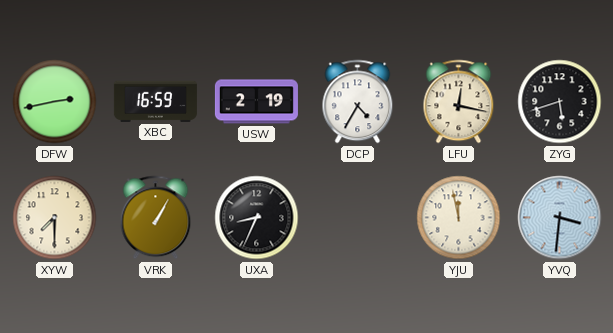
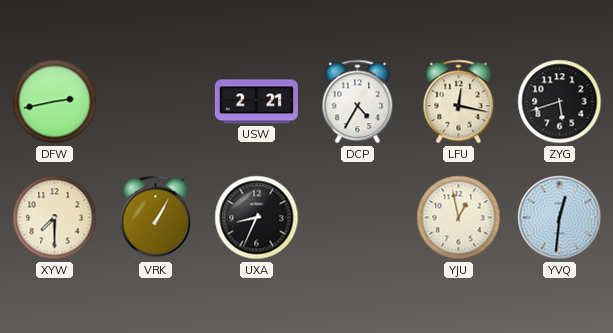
XBC: 16:59 -> none
USW: 2:19 -> 2:21
YJU: 11:58 -> 12:58
YVQ: 3:31 -> 12:31
